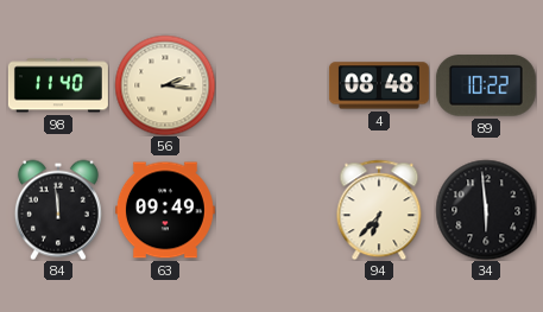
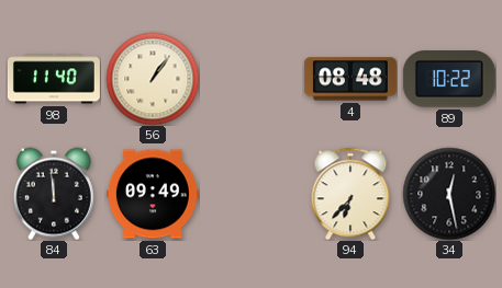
56: 2:16 -> 1:06
34: 5:59 -> 12:28
